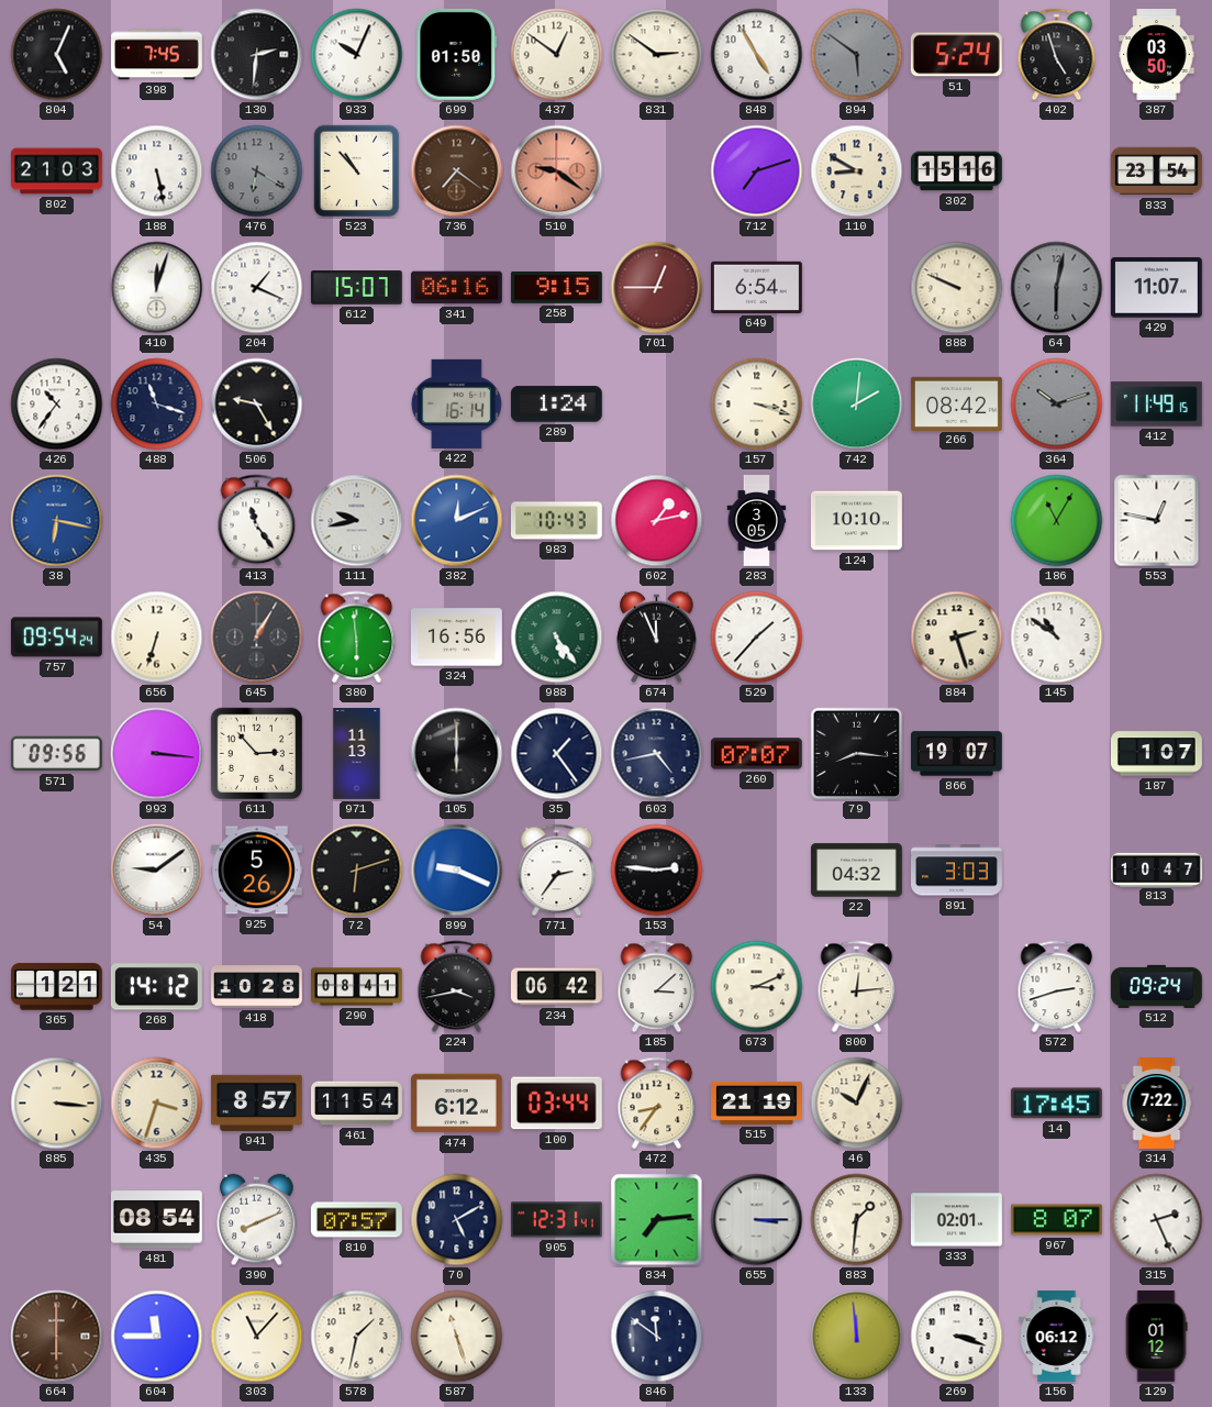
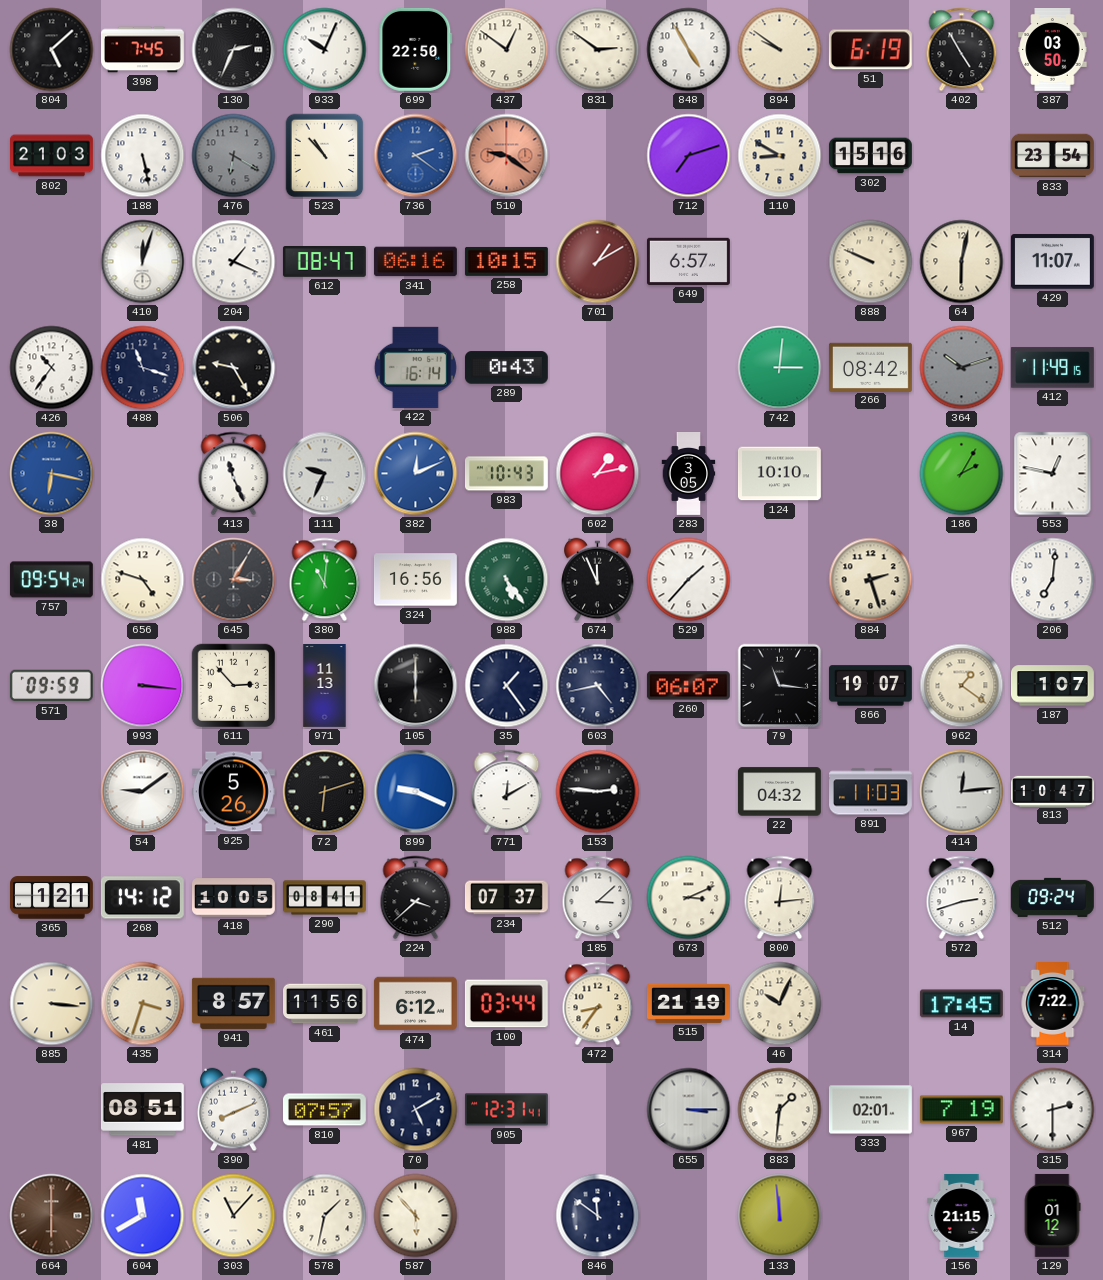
804: 5:04 -> 5:08
130: 2:31 -> 2:34
699: 01:50 -> 22:50
894: 5:51 -> 9:51
894 dial: grey -> cream
51: 5:24 -> 6:19
402: 4:57 -> 4:55
736: 7:21 -> 2:21
736 dial: brown -> blue
612: 15:07 -> 08:47
258: 9:15 -> 10:15
701: 12:45 -> 1:10
649: 6:54 -> 6:57
64 dial: grey -> cream
289: 1:24 -> 0:43
157: 3:18 -> none
742: 2:01 -> 3:01
413: 11:24 -> 11:26
111: 9:43 -> 9:34
186: 11:05 -> 2:05
656: 6:33 -> 4:48
645: 1:05 -> 3:05
380: 5:59 -> 11:01
145: 10:51 -> none
206: none -> 7:01
571: 09:56 -> 09:59
260: 07:07 -> 06:07
79: 8:16 -> 11:16
962: none -> 1:21
771: 2:36 -> 12:10
891: 3:03 -> 11:03
414: none -> 12:14
418: 10:28 -> 10:05
224: 3:43 -> 3:38
234: 06:42 -> 07:37
461: 11:54 -> 11:56
481: 08:54 -> 08:51
834: 7:14 -> none
967: 8:07 -> 7:19
315: 2:26 -> 2:30
604: 11:45 -> 11:40
587: 11:27 -> 5:53
269: 3:18 -> none
156: 06:12 -> 21:15
